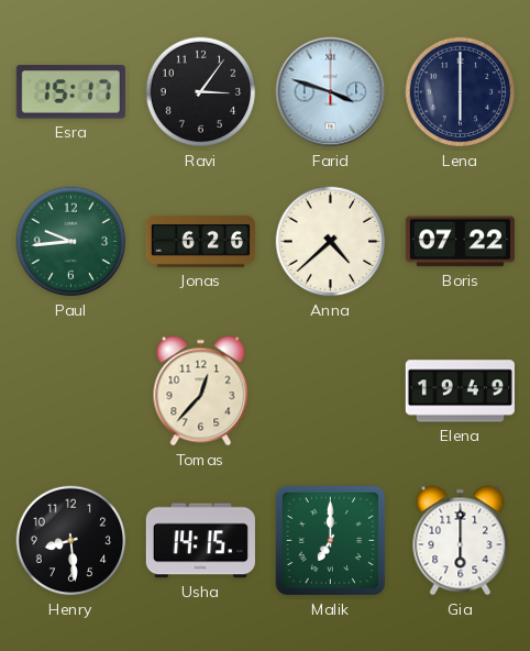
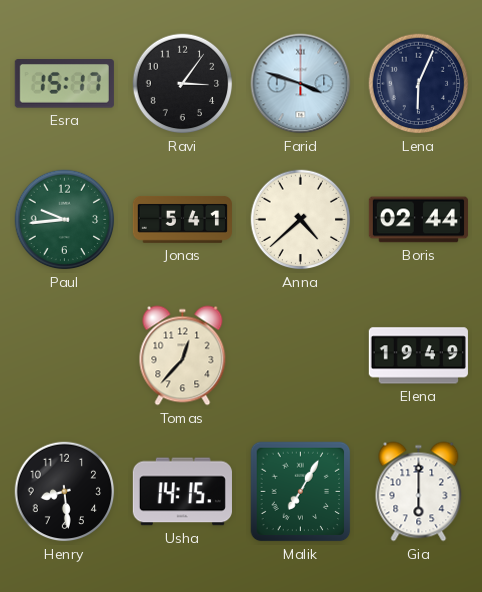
Lena: 6:00 -> 6:04
Jonas: 6:26 -> 5:41
Boris: 07:22 -> 02:44
Malik: 7:00 -> 7:05
